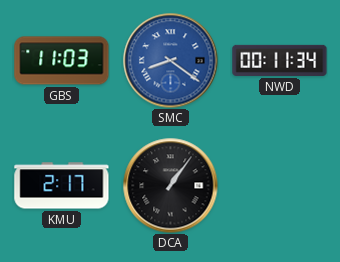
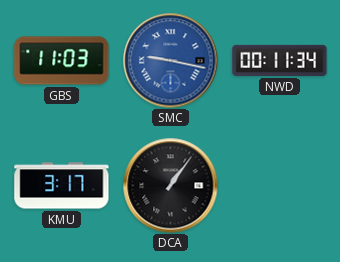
SMC: 8:21 -> 9:17
KMU: 2:17 -> 3:17
